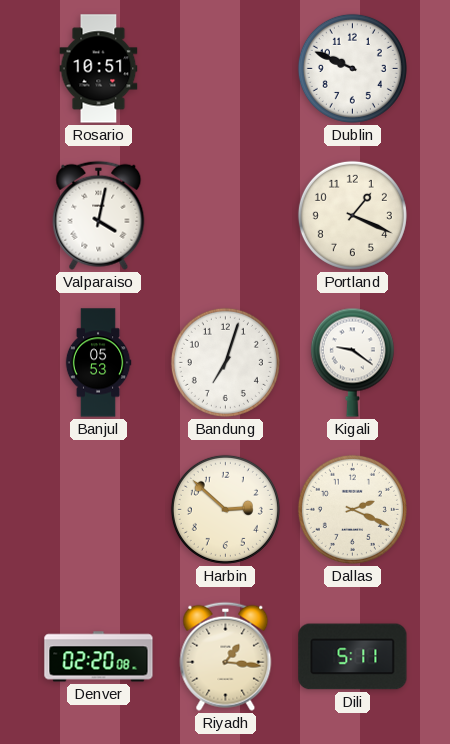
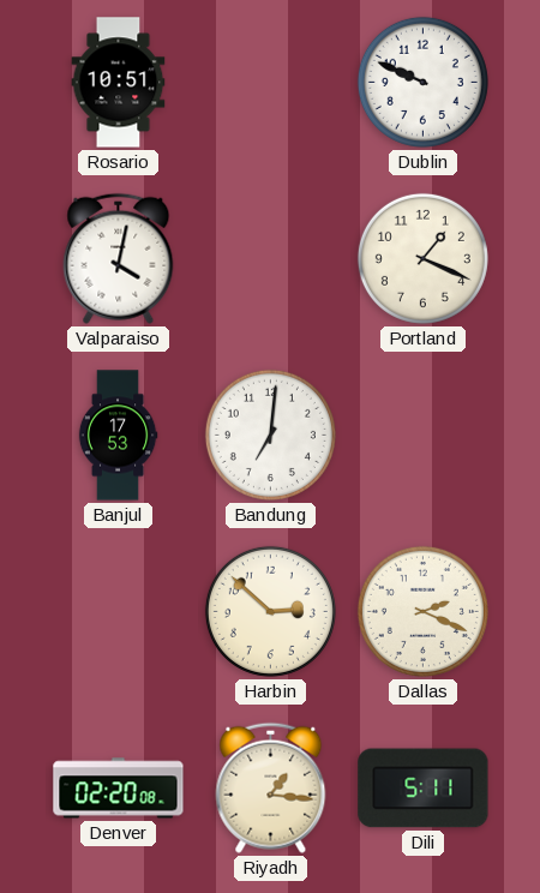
Banjul: 05:53 -> 17:53
Bandung: 7:03 -> 7:01
Kigali: 9:21 -> none
